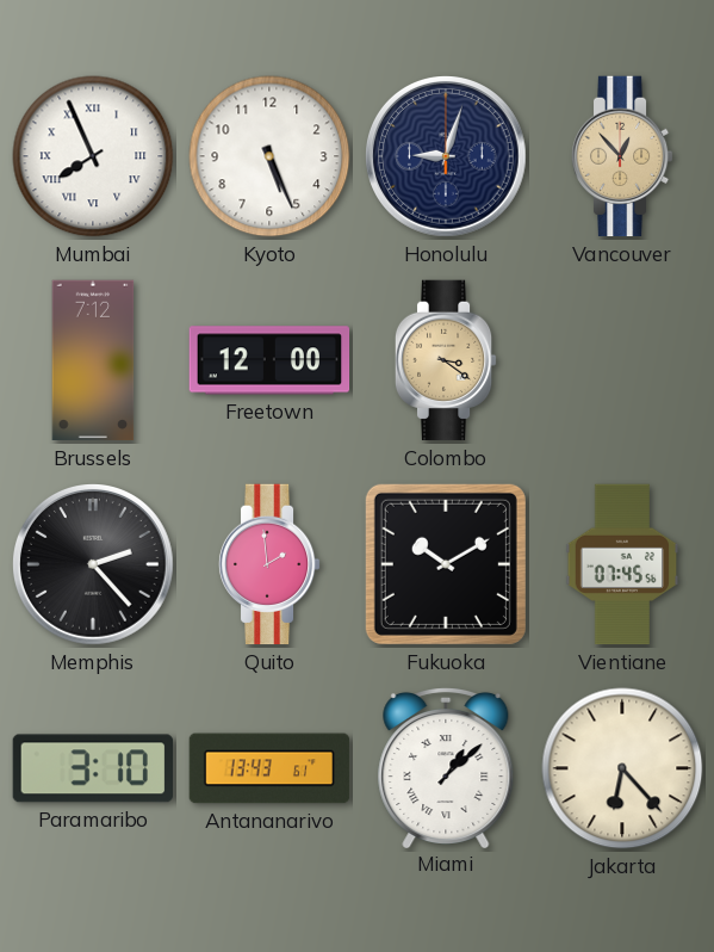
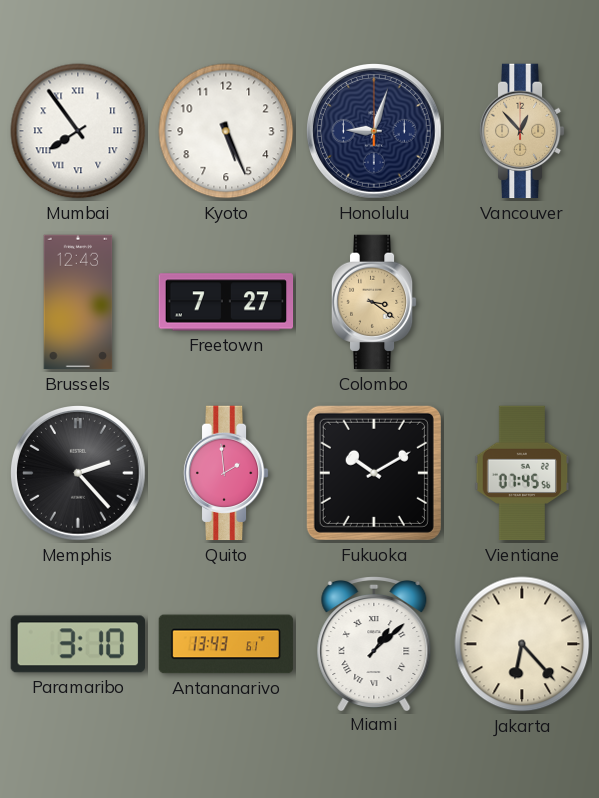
Mumbai: 7:56 -> 7:54
Brussels: 7:12 -> 12:43
Freetown: 12:00 -> 7:27
